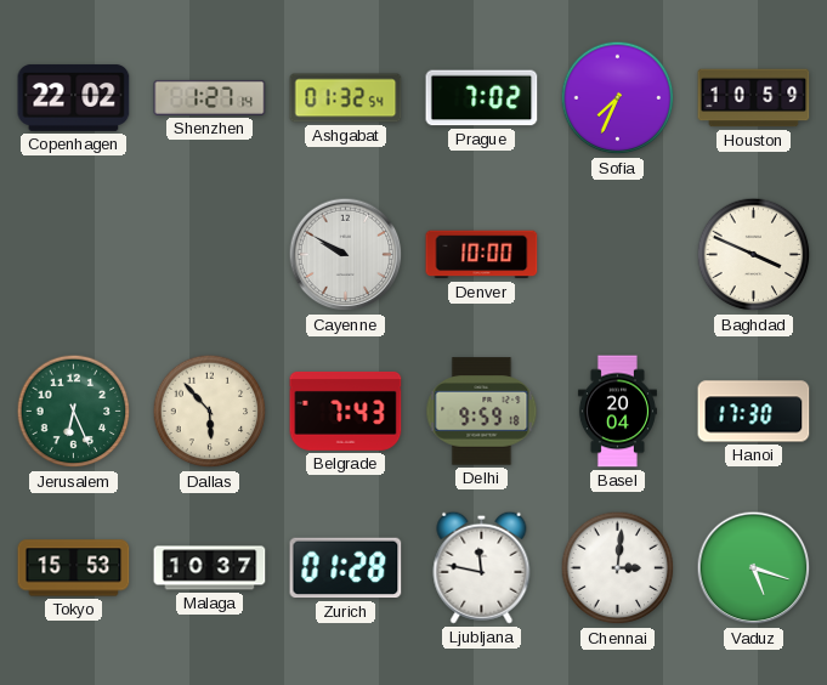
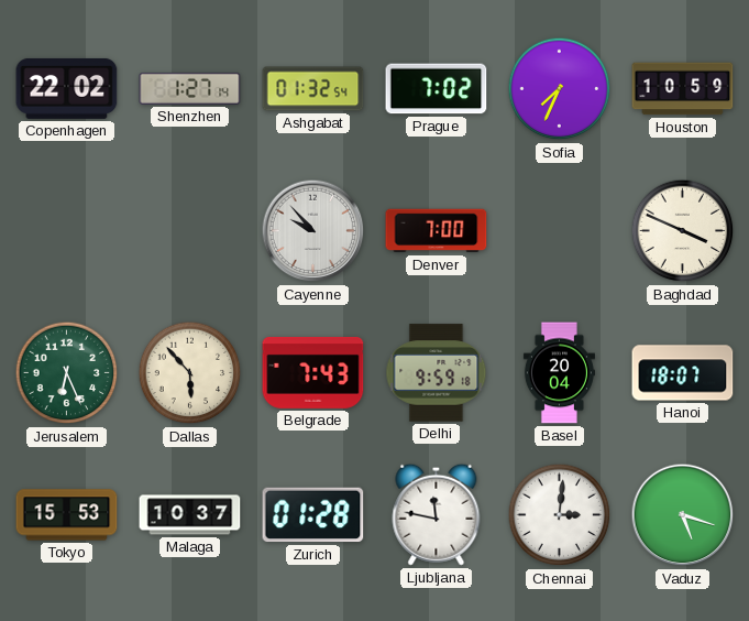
Cayenne: 9:50 -> 9:53
Denver: 10:00 -> 7:00
Hanoi: 17:30 -> 18:07
